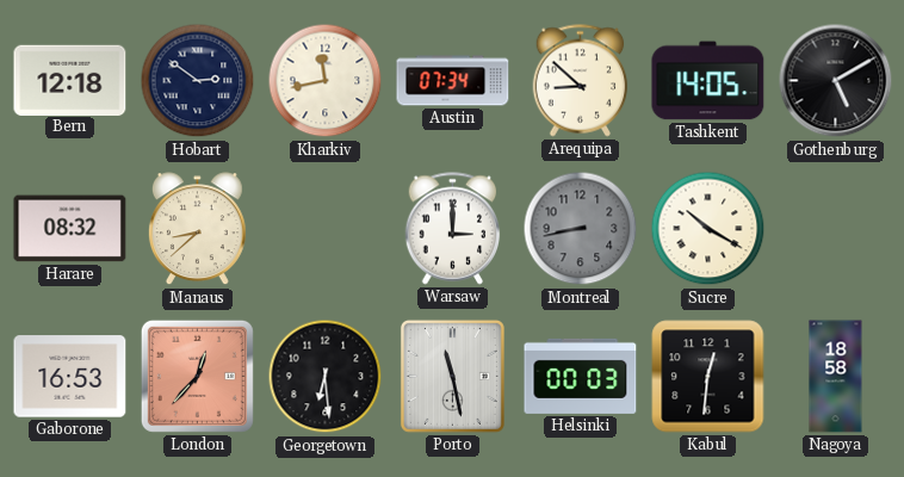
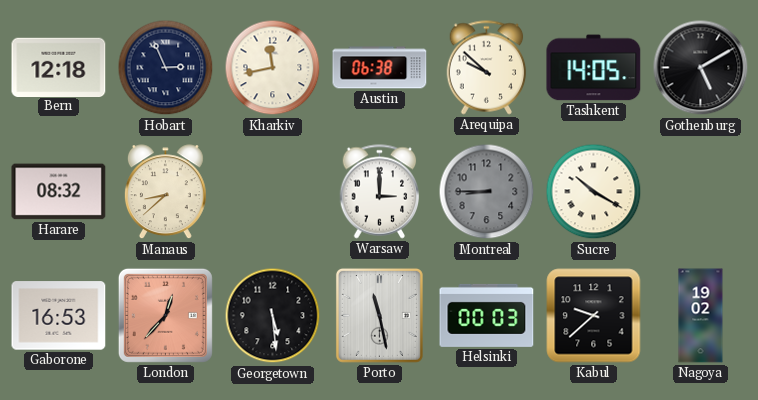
Hobart: 2:51 -> 2:56
Austin: 07:34 -> 06:38
Arequipa: 8:52 -> 9:52
Montreal: 8:43 -> 8:45
Georgetown: 6:29 -> 5:29
Kabul: 12:31 -> 9:38
Nagoya: 18:58 -> 19:02
